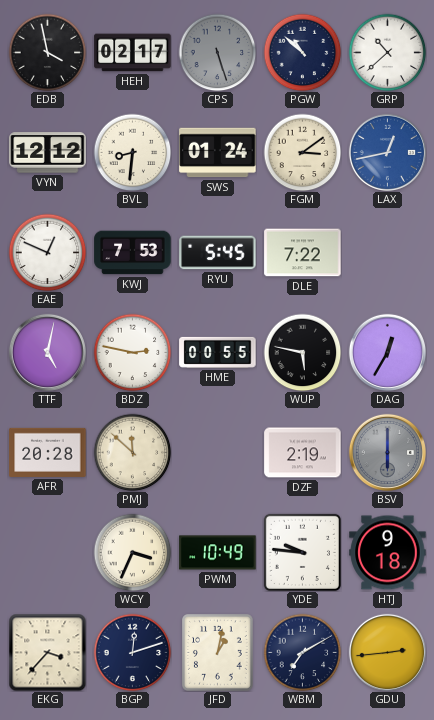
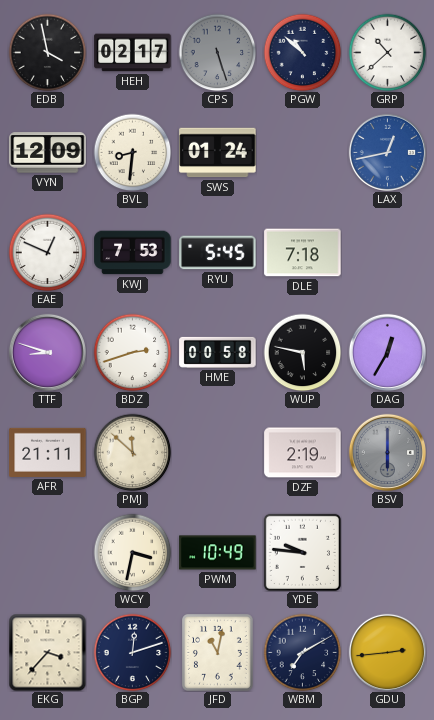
VYN: 12:12 -> 12:09
FGM: 3:09 -> none
DLE: 7:22 -> 7:18
TTF: 5:02 -> 8:48
BDZ: 2:47 -> 2:42
HME: 00:55 -> 00:58
AFR: 20:28 -> 21:11
WCY: 3:34 -> 3:32
HTJ: 9:18 -> none
JFD: 1:02 -> 11:02
